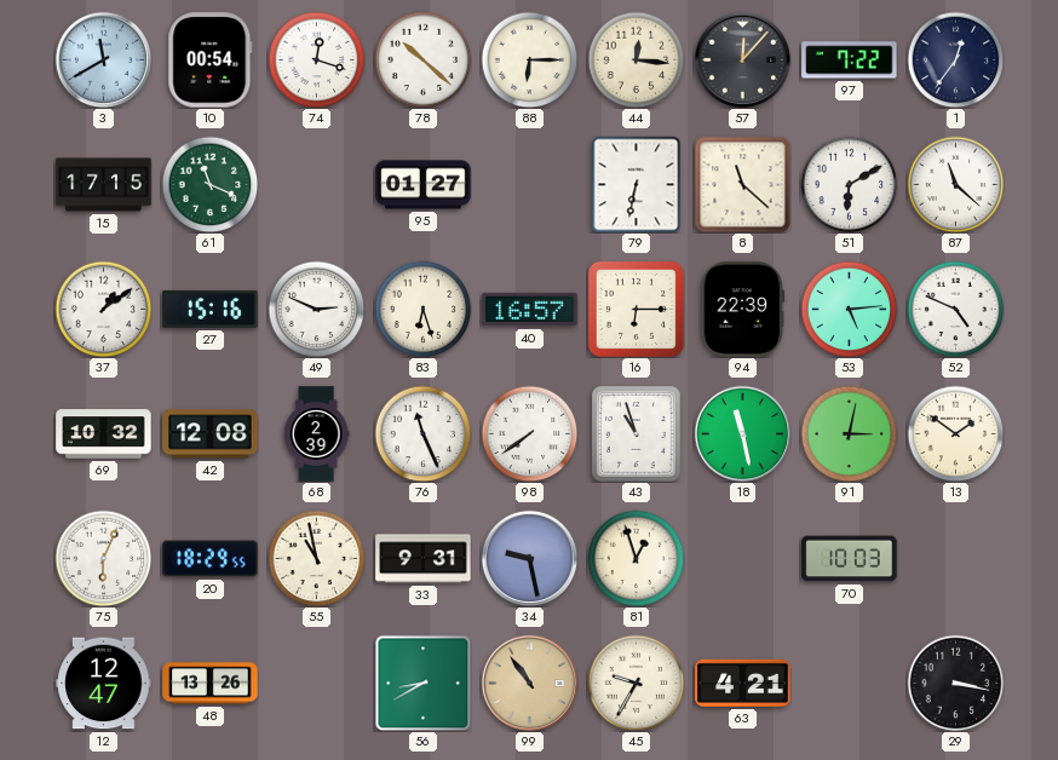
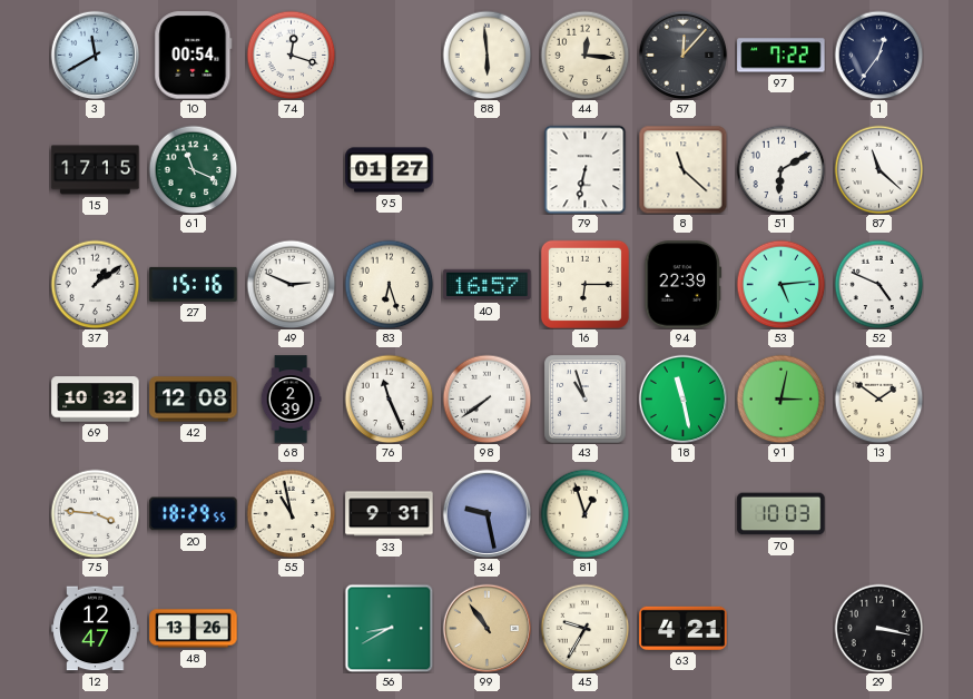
78: 10:22 -> none
88: 6:15 -> 5:59
75: 6:04 -> 3:46
